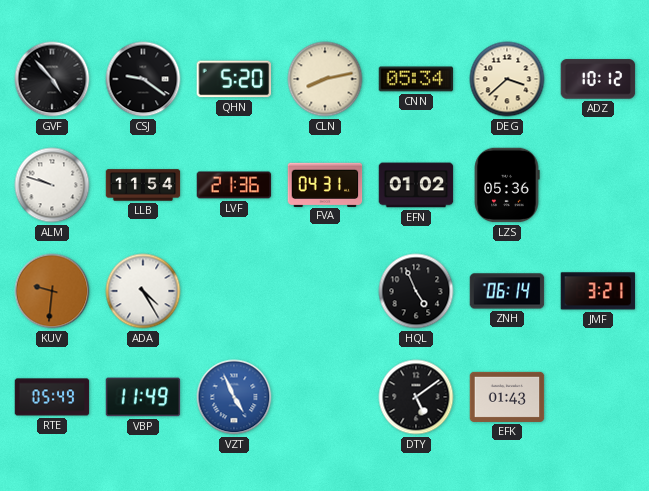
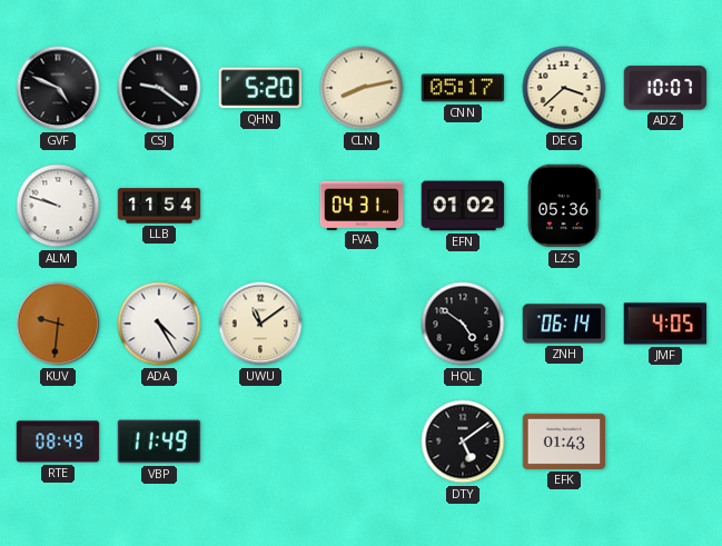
GVF: 4:53 -> 4:49
CNN: 05:34 -> 05:17
ADZ: 10:12 -> 10:07
LVF: 21:36 -> none
UWU: none -> 11:09
HQL: 4:56 -> 4:51
JMF: 3:21 -> 4:05
RTE: 05:49 -> 08:49
VZT: 4:56 -> none
